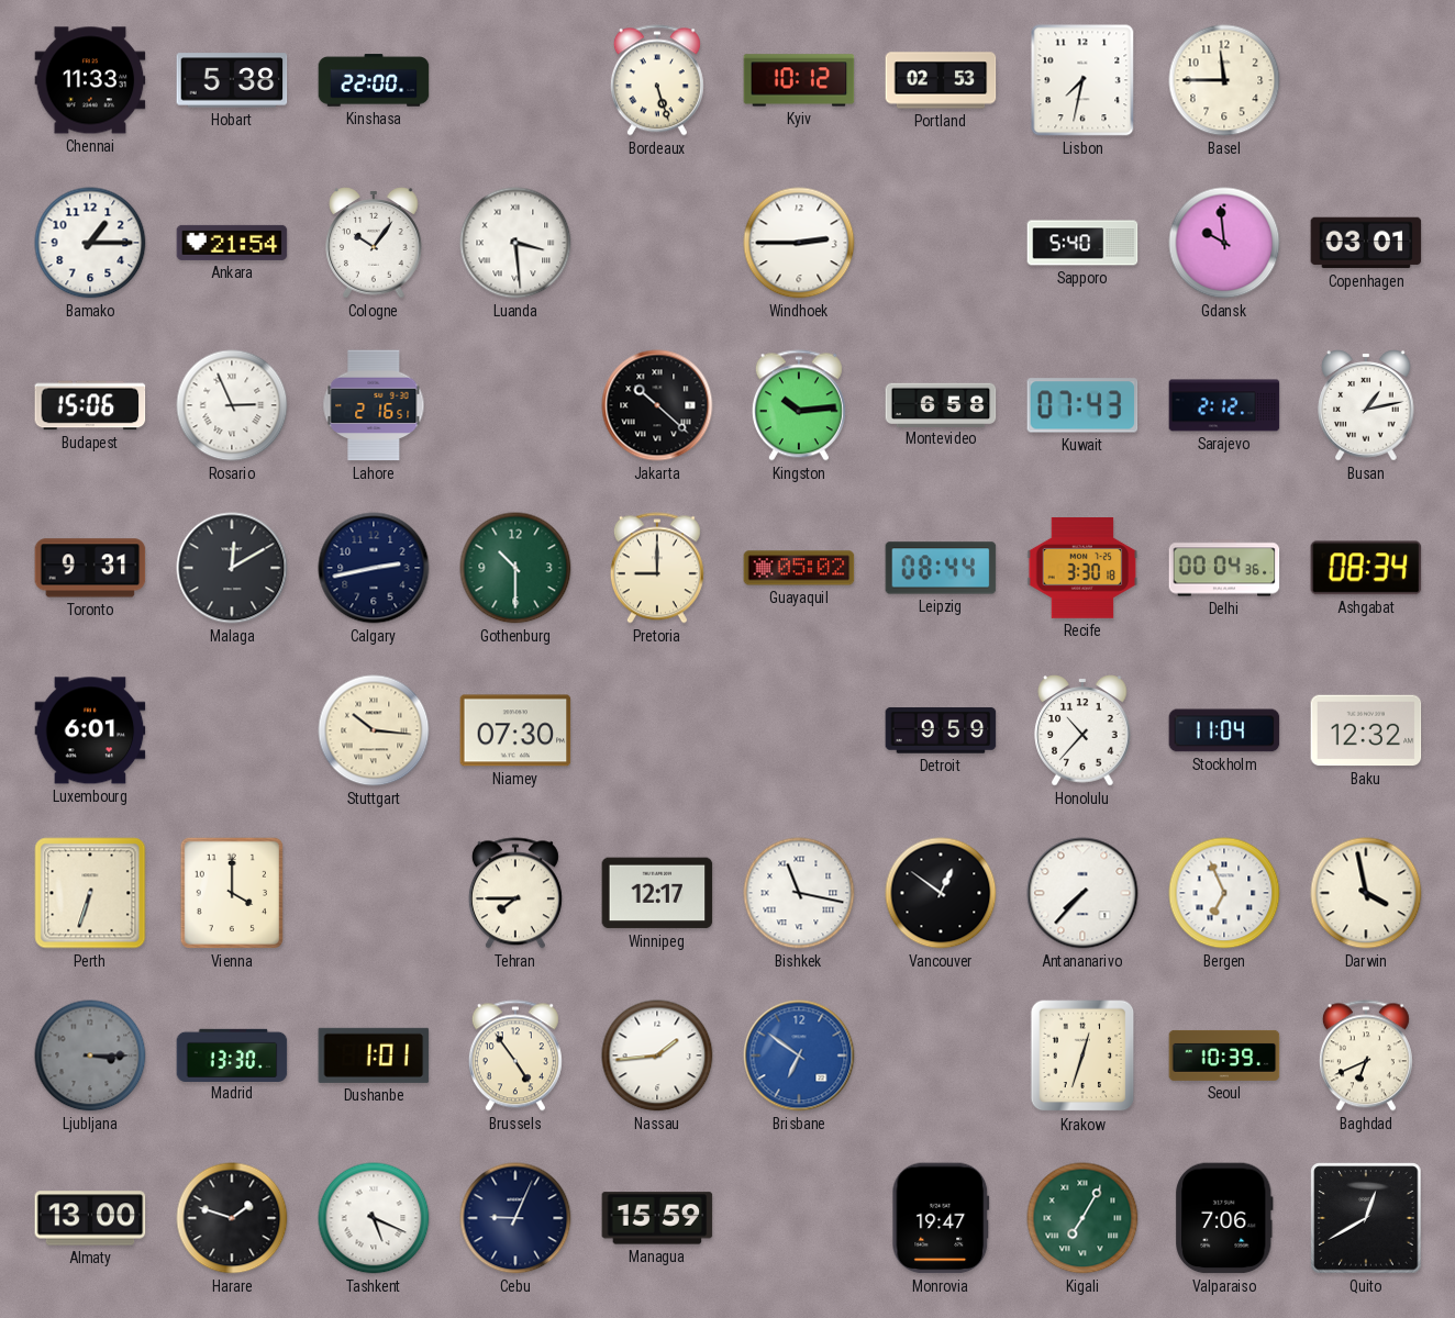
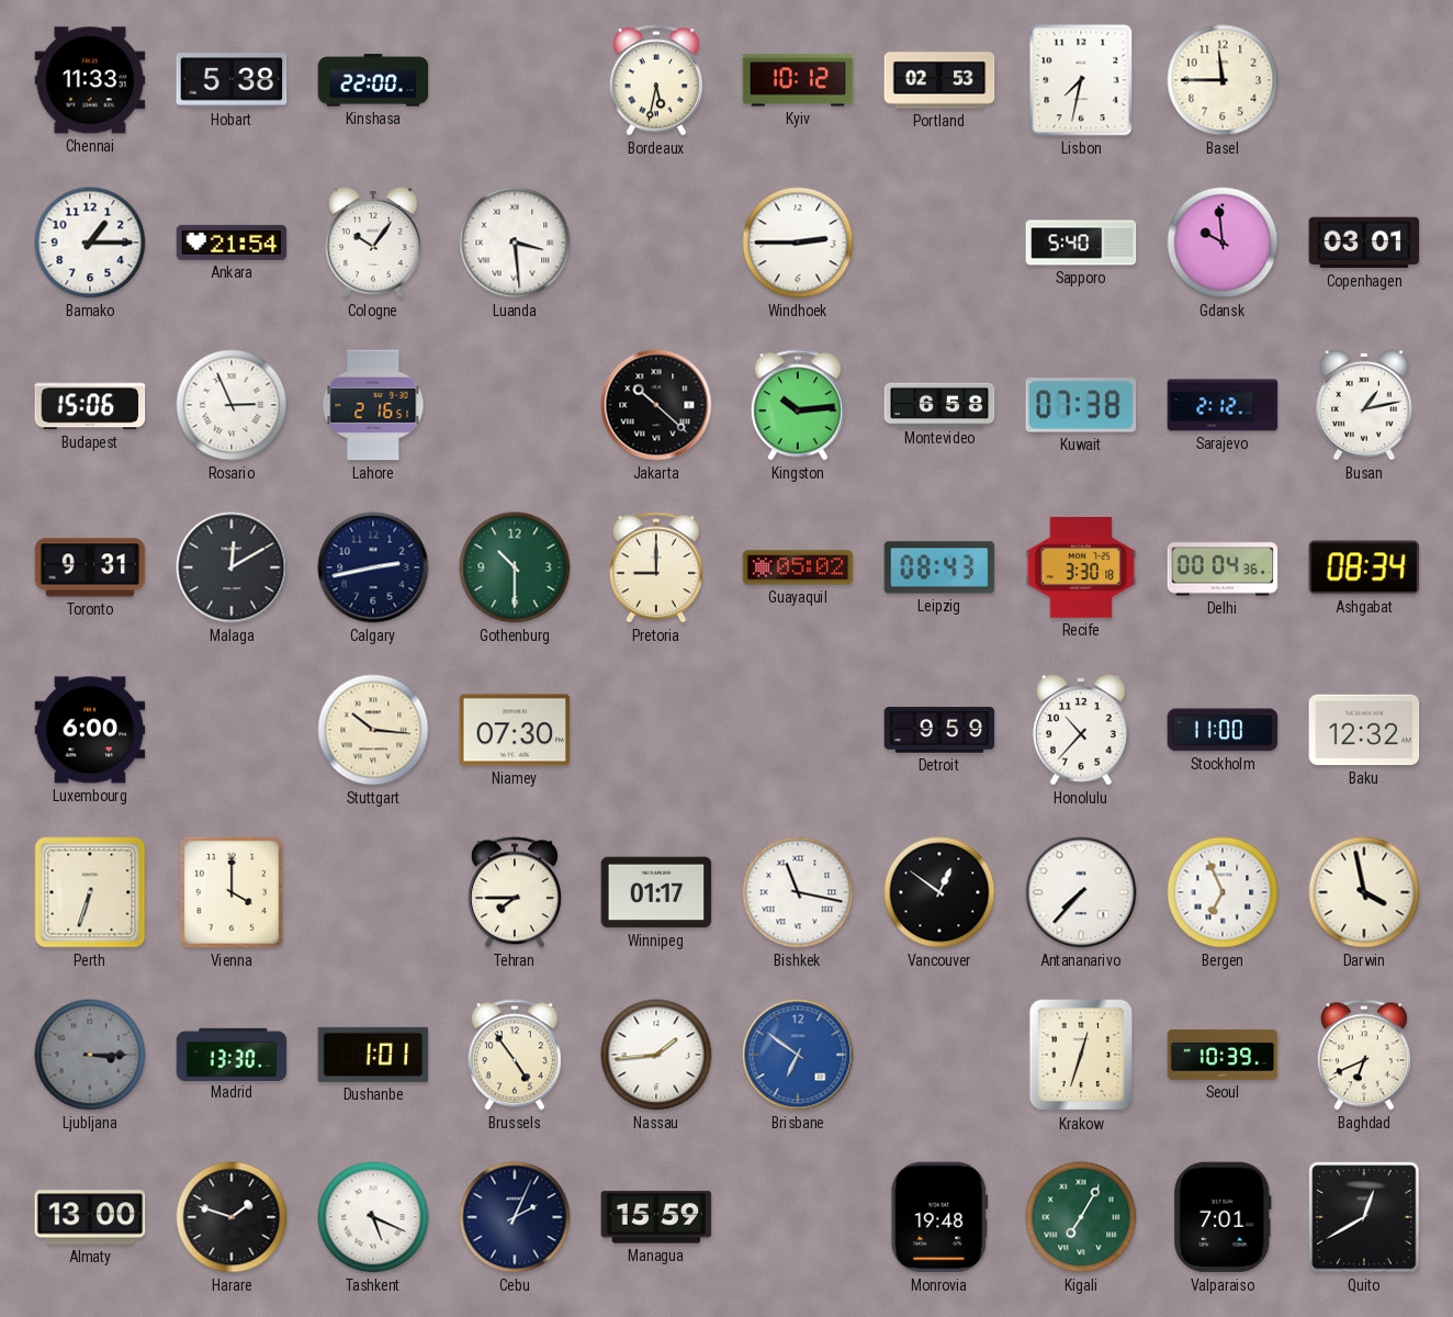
Bordeaux: 5:27 -> 5:32
Kuwait: 07:43 -> 07:38
Leipzig: 08:44 -> 08:43
Luxembourg: 6:01 -> 6:00
Stockholm: 11:04 -> 11:00
Winnipeg: 12:17 -> 01:17
Cebu: 9:04 -> 2:04
Monrovia: 19:47 -> 19:48
Valparaiso: 7:06 -> 7:01
